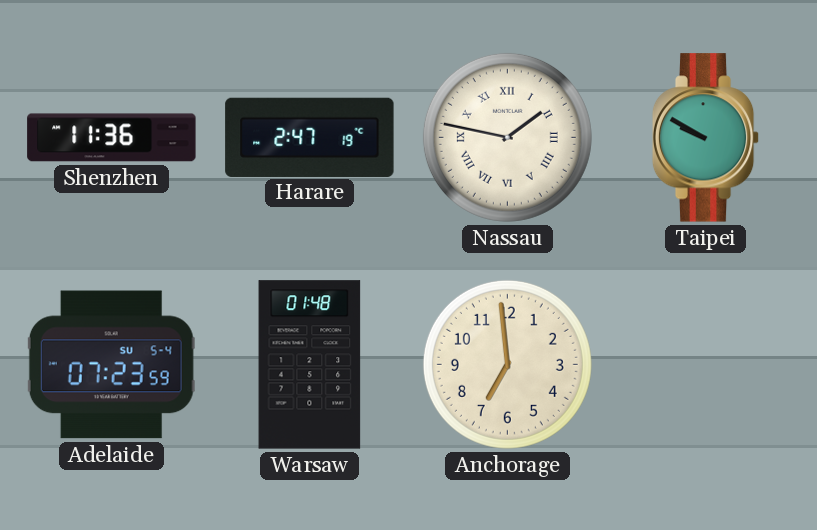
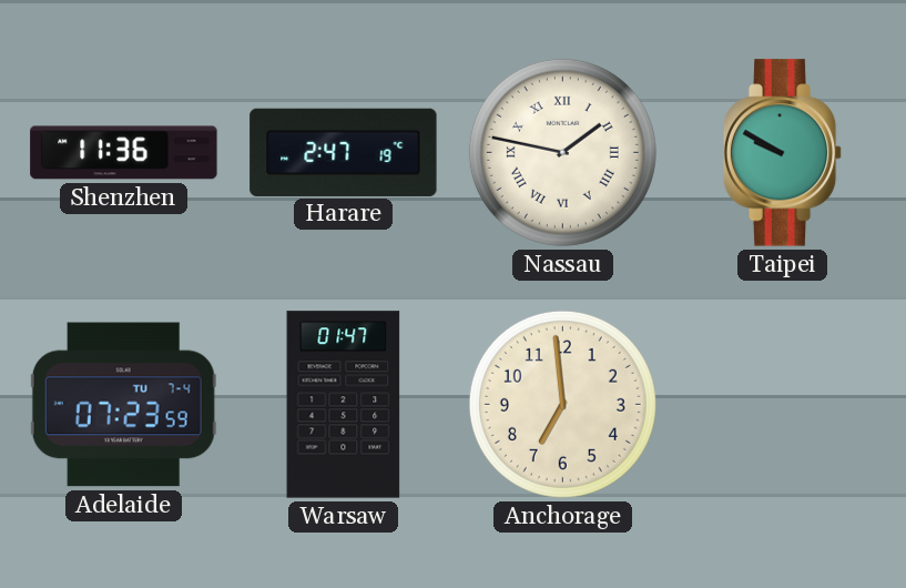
Adelaide date: SU 5-4 -> TU 7-4
Warsaw: 01:48 -> 01:47
